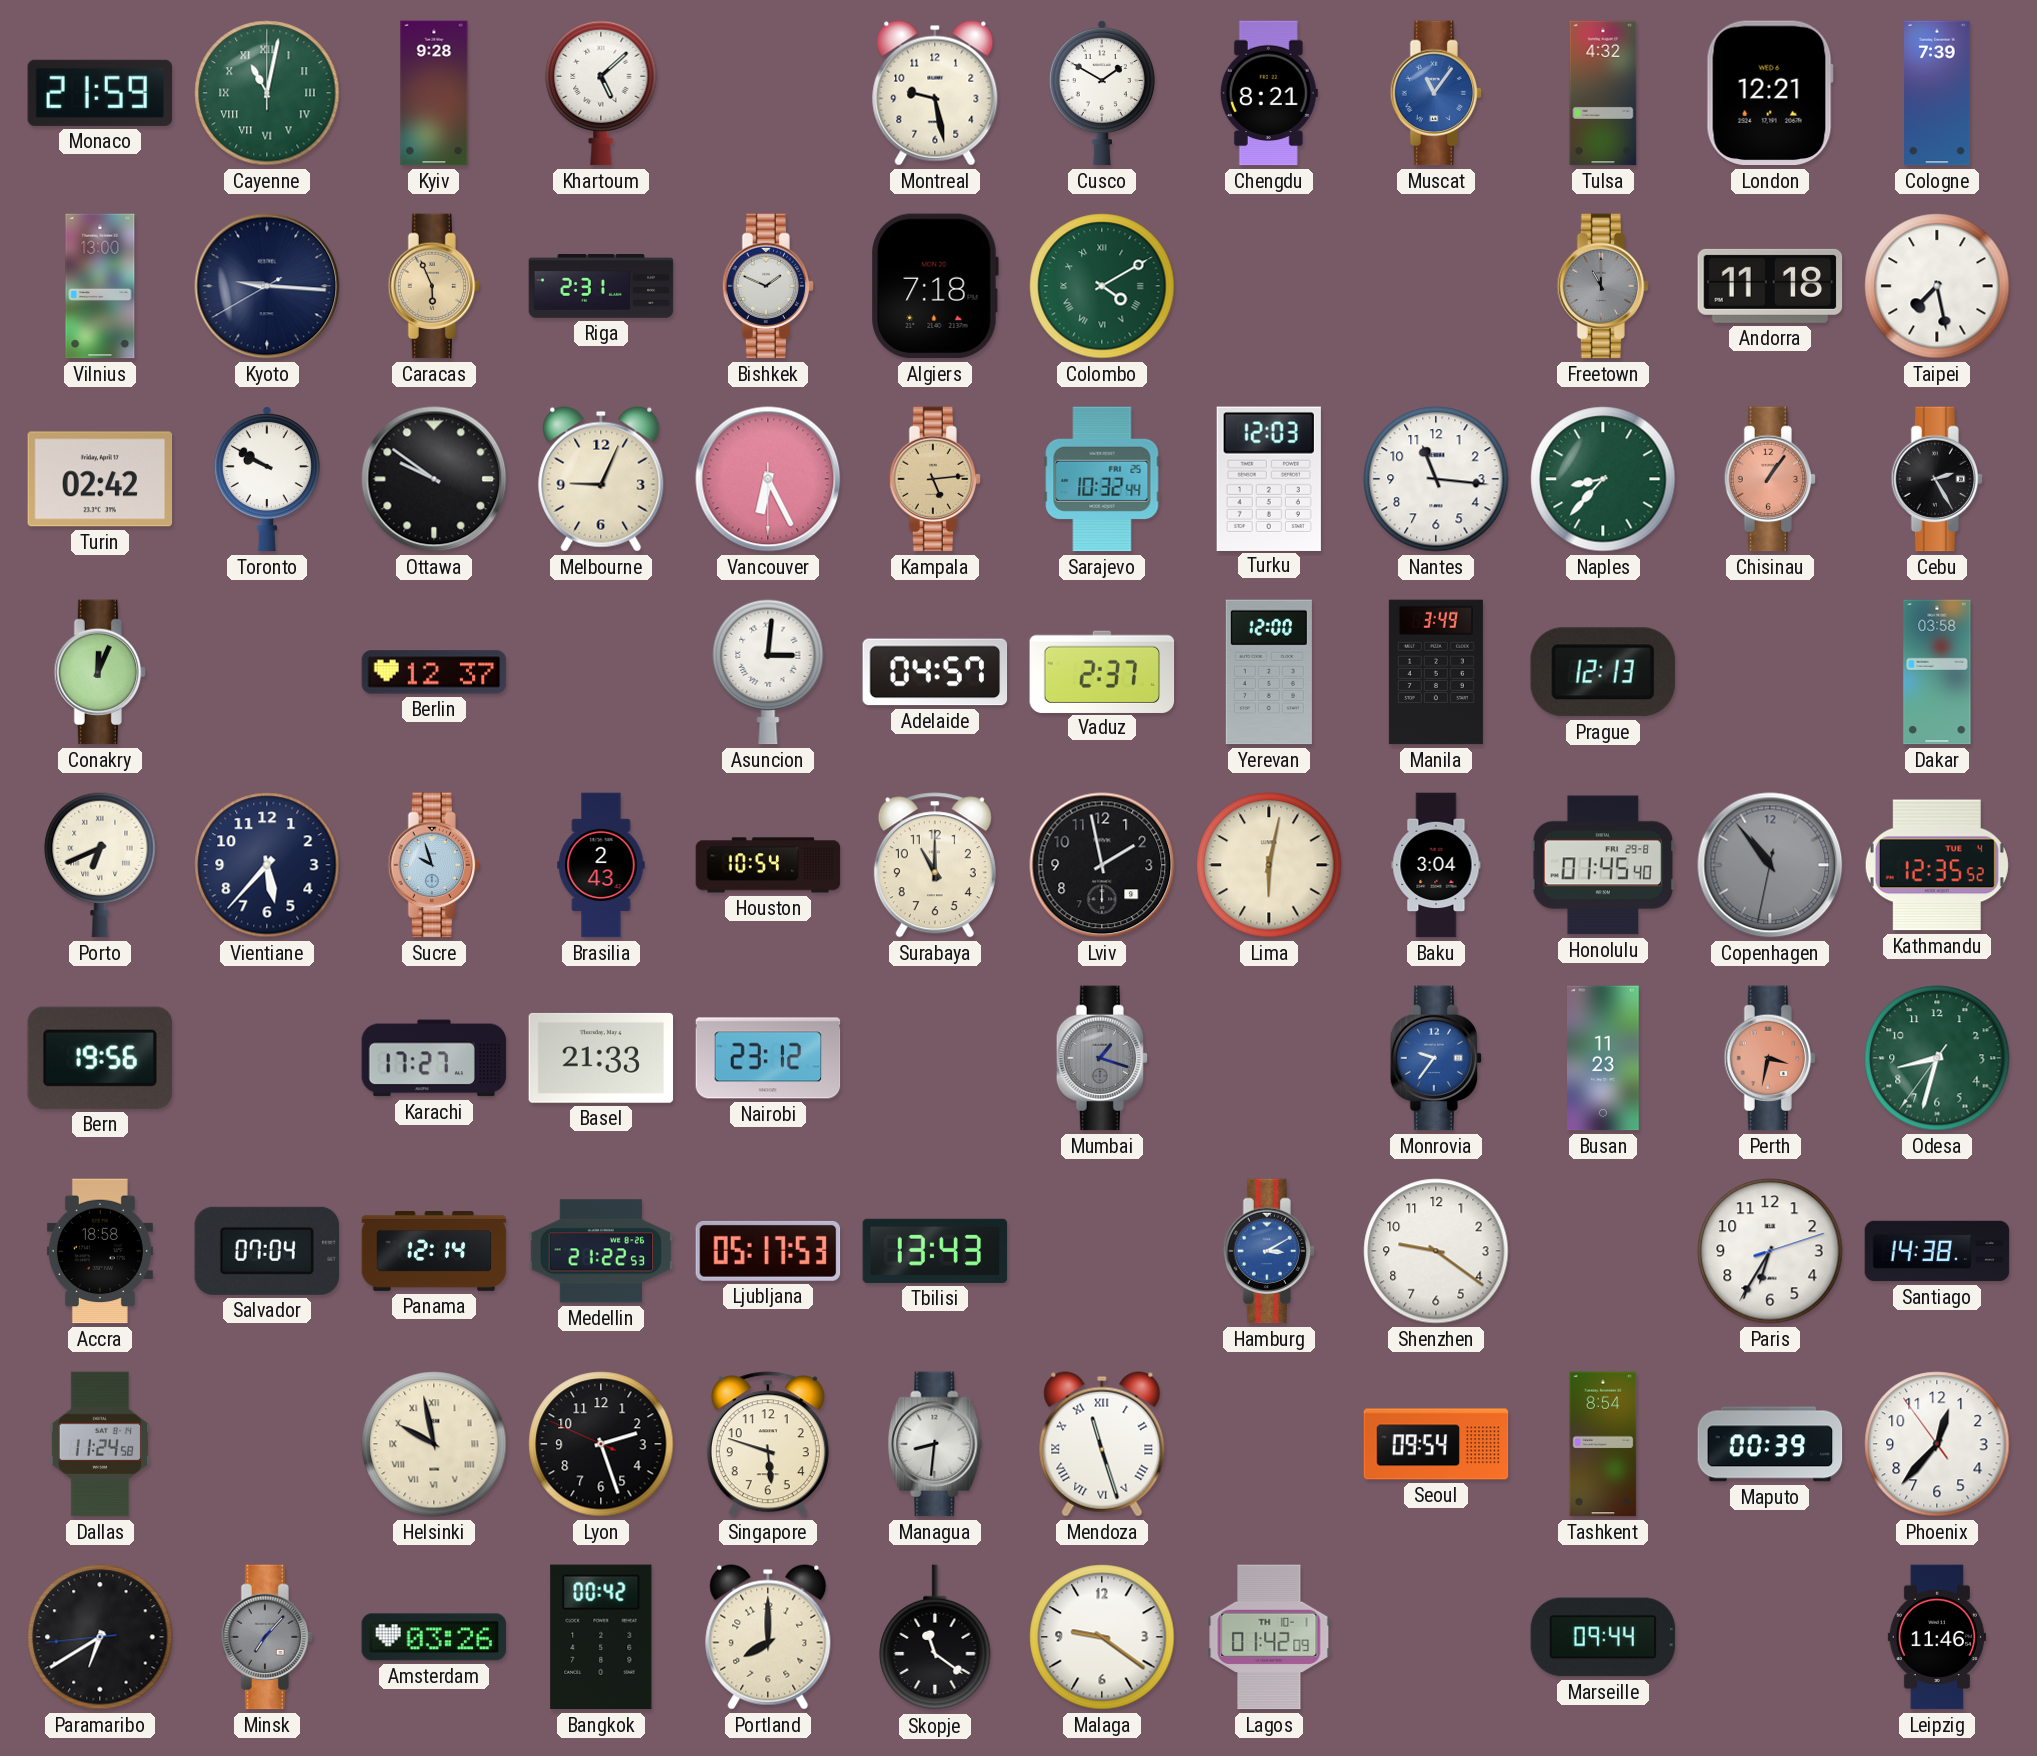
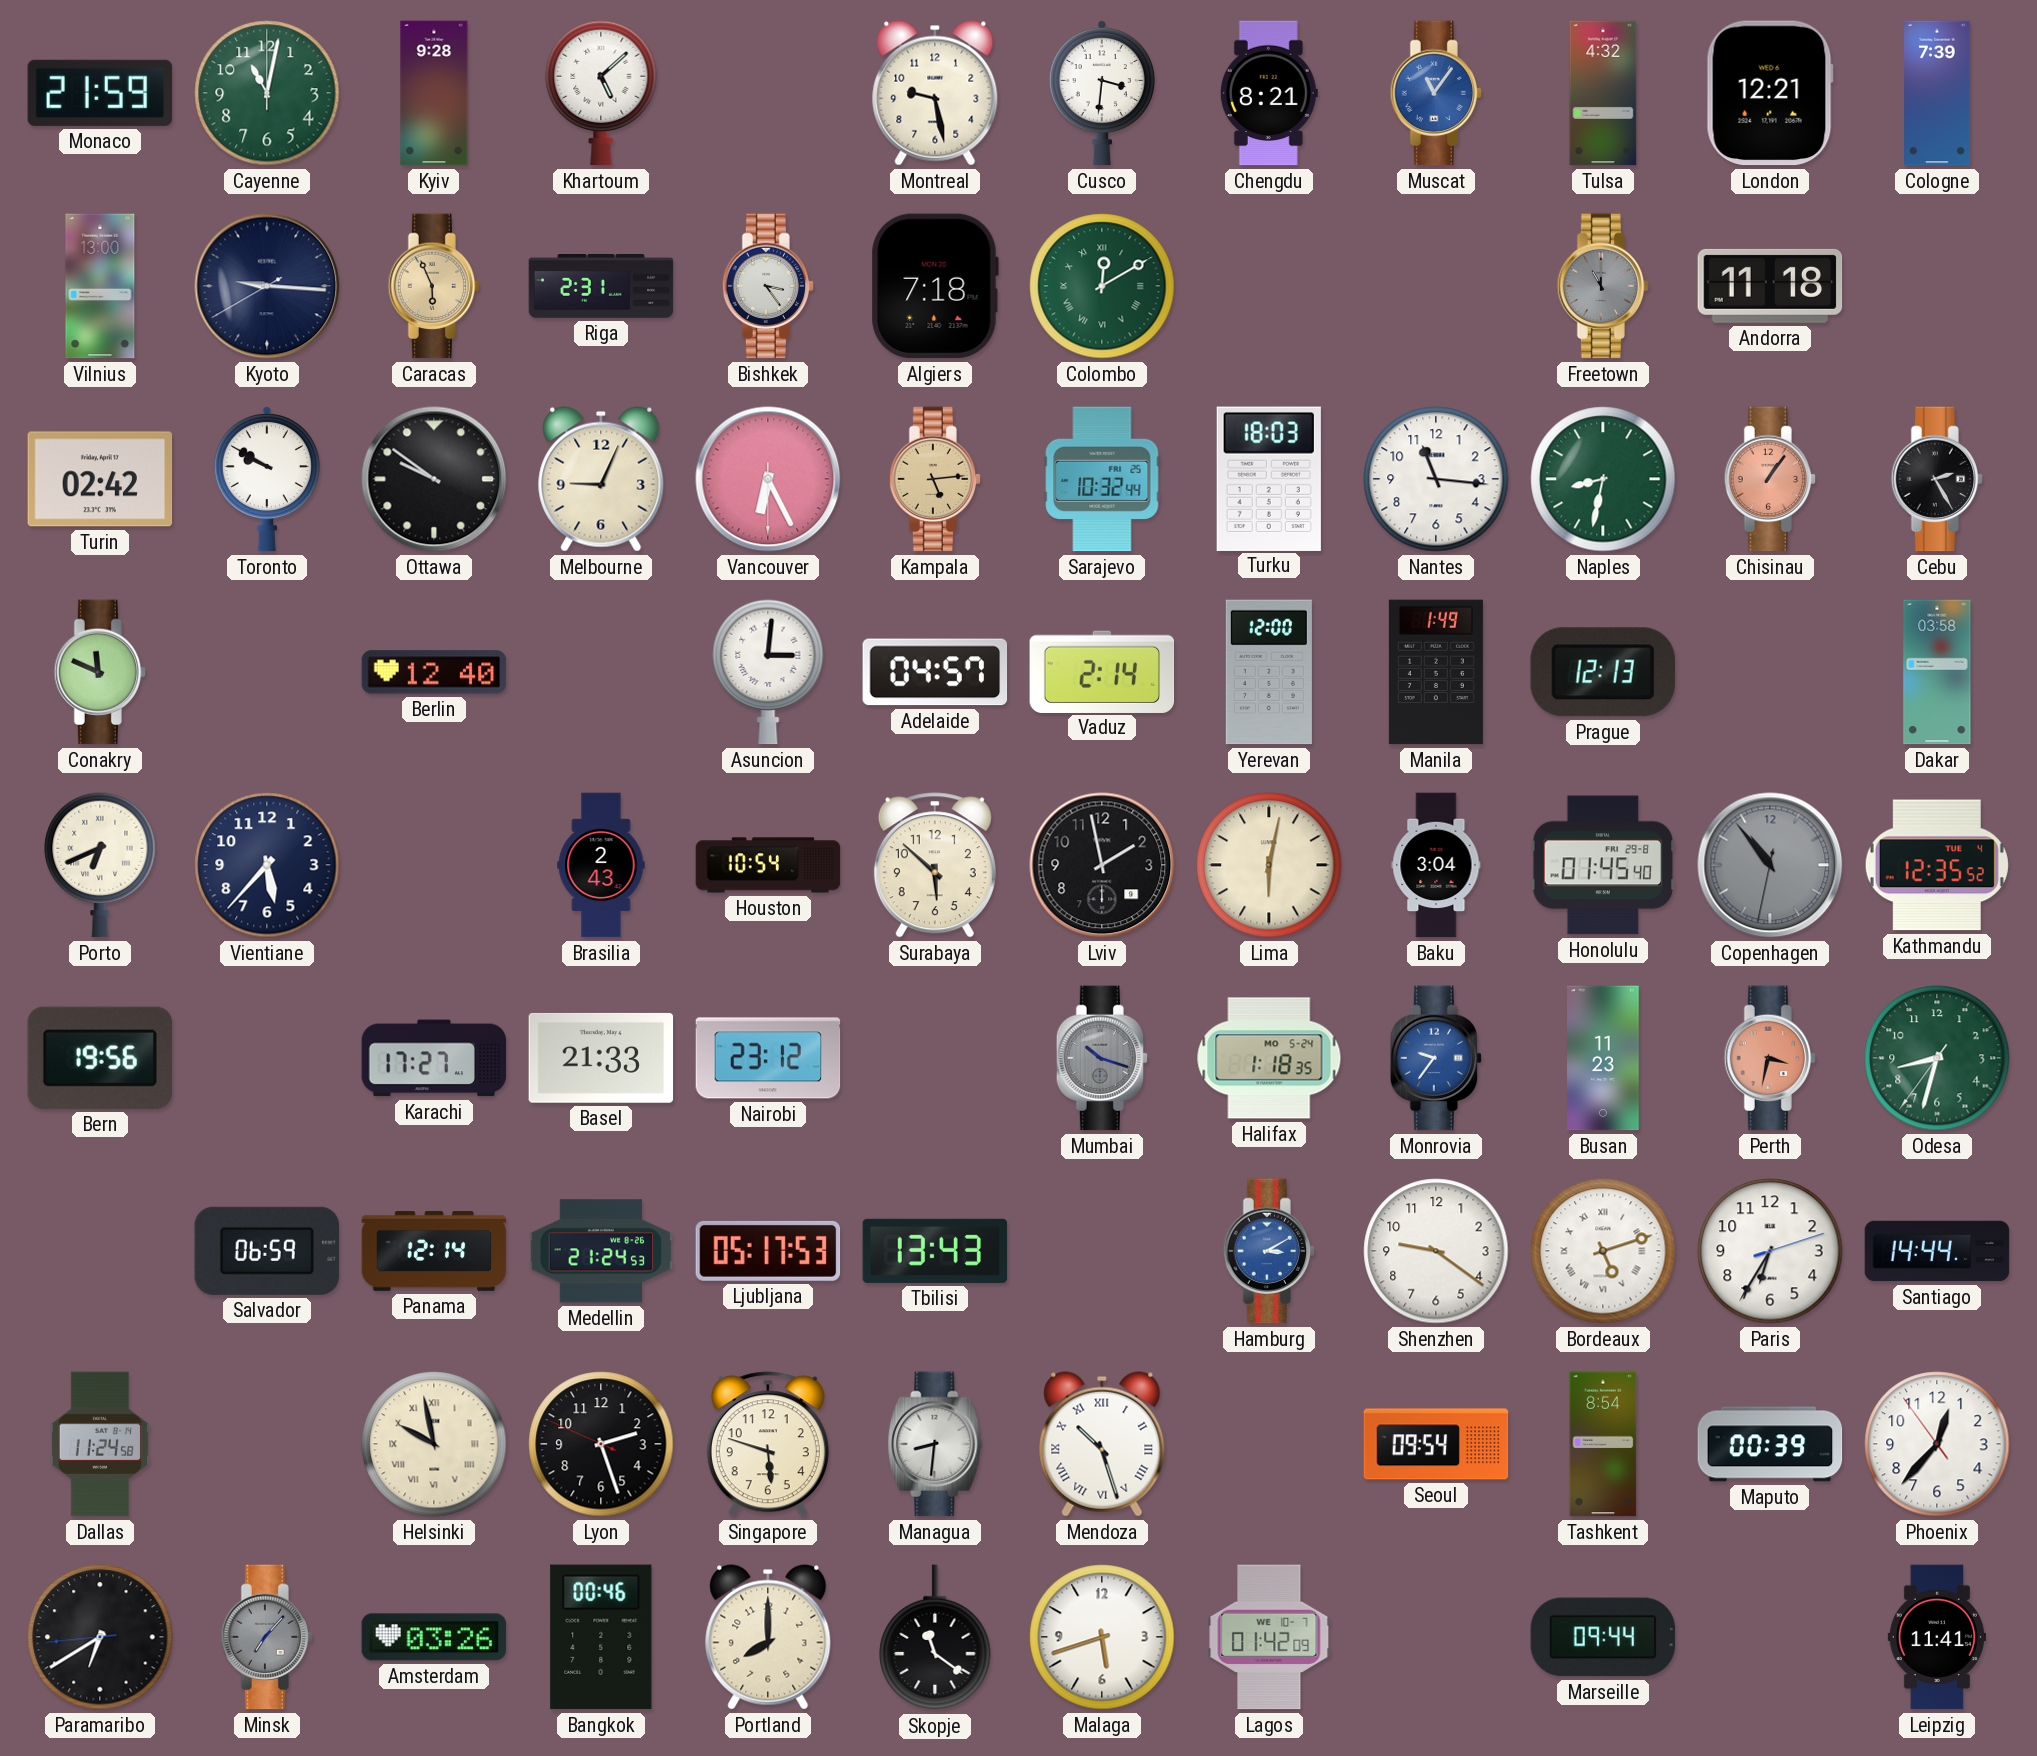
Cayenne numerals: Roman -> Arabic
Cusco: 1:50 -> 3:31
Bishkek: 1:49 -> 3:24
Colombo: 4:10 -> 12:10
Taipei: 7:28 -> none
Turku: 12:03 -> 18:03
Naples: 8:37 -> 8:32
Conakry: 12:04 -> 11:49
Berlin: 12:37 -> 12:40
Vaduz: 2:37 -> 2:14
Manila: 3:49 -> 1:49
Sucre: 9:57 -> none
Surabaya: 11:00 -> 5:52
Mumbai: 1:18 -> 10:18
Halifax: none -> 1:18
Accra: 18:58 -> none
Salvador: 07:04 -> 06:59
Medellin: 21:22 -> 21:24
Bordeaux: none -> 5:12
Santiago: 14:38 -> 14:44
Mendoza: 11:27 -> 10:27
Bangkok: 00:42 -> 00:46
Malaga: 9:21 -> 5:42
Lagos date: TH 10-1 -> WE 10-7
Leipzig: 11:46 -> 11:41
